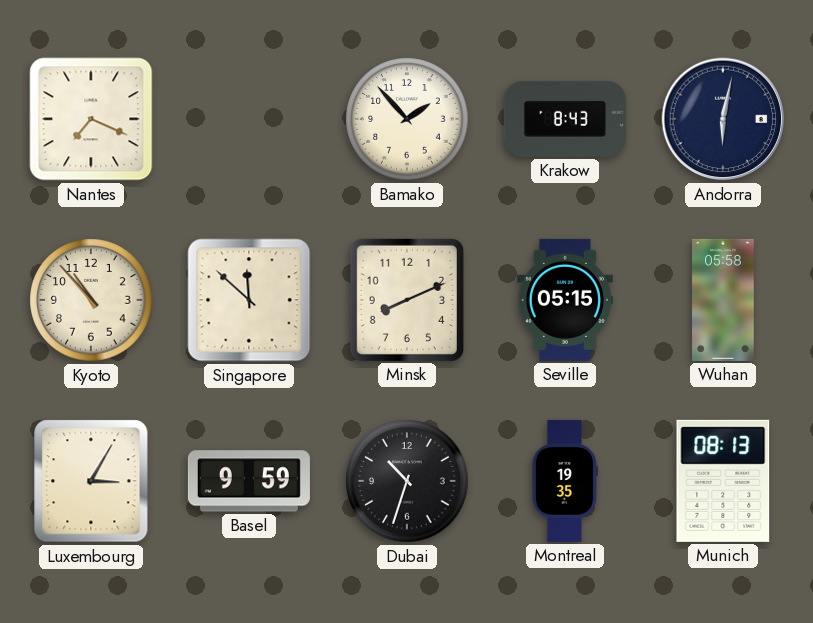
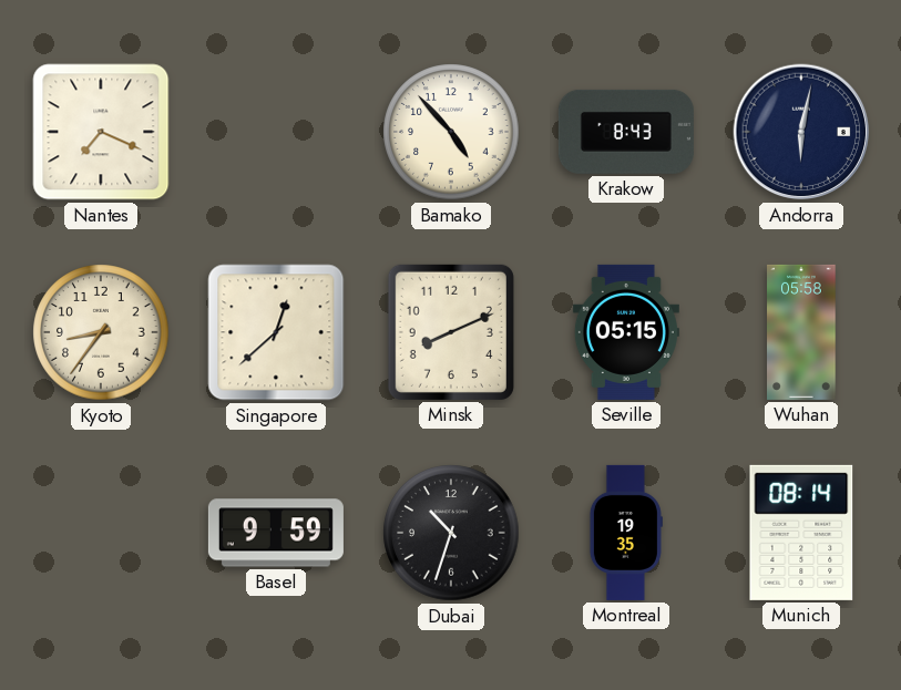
Bamako: 1:53 -> 4:53
Kyoto: 10:53 -> 8:36
Singapore: 11:52 -> 12:38
Luxembourg: 3:05 -> none
Munich: 08:13 -> 08:14
